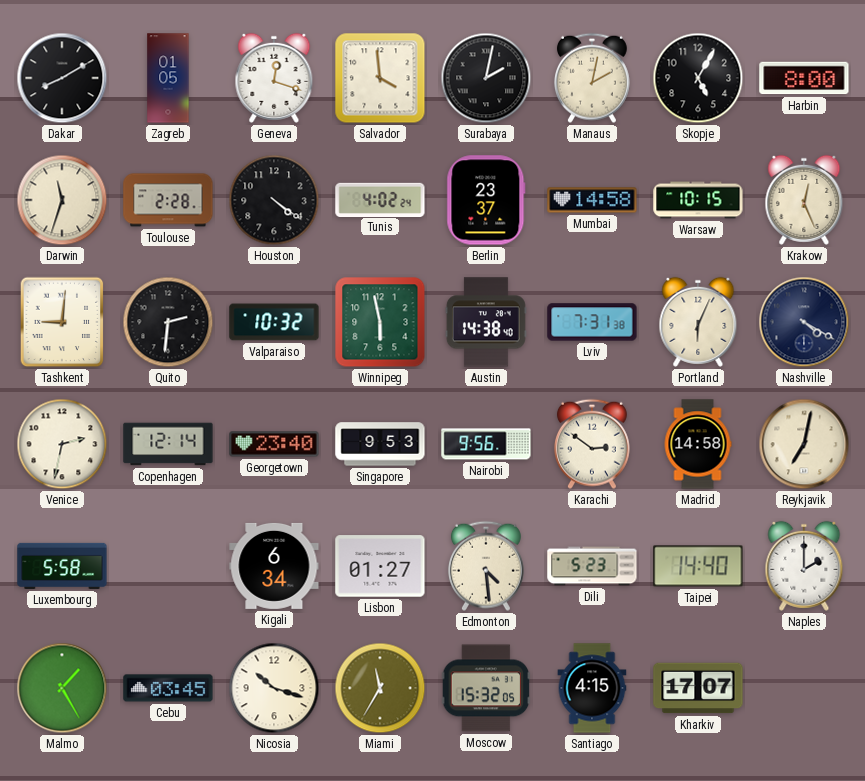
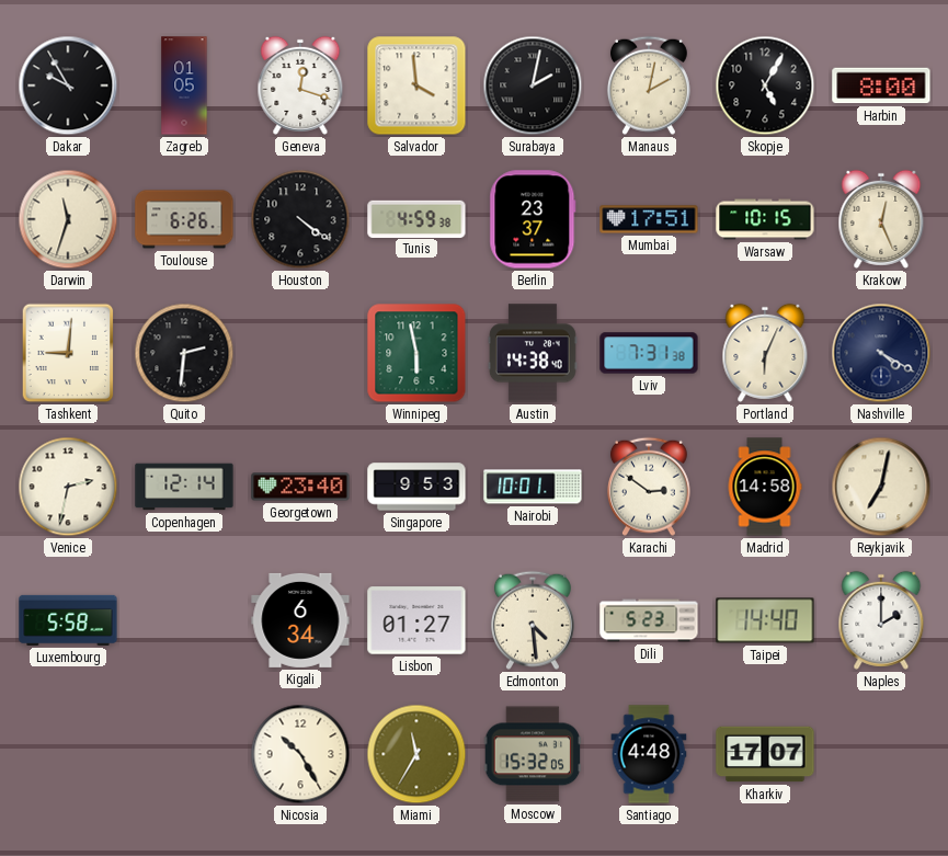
Dakar: 8:10 -> 9:55
Toulouse: 2:28 -> 6:26
Tunis: 4:02 -> 4:59
Mumbai: 14:58 -> 17:51
Valparaiso: 10:32 -> none
Nairobi: 9:56 -> 10:01
Malmo: 1:25 -> none
Cebu: 03:45 -> none
Nicosia: 10:18 -> 10:25
Santiago: 4:15 -> 4:48
